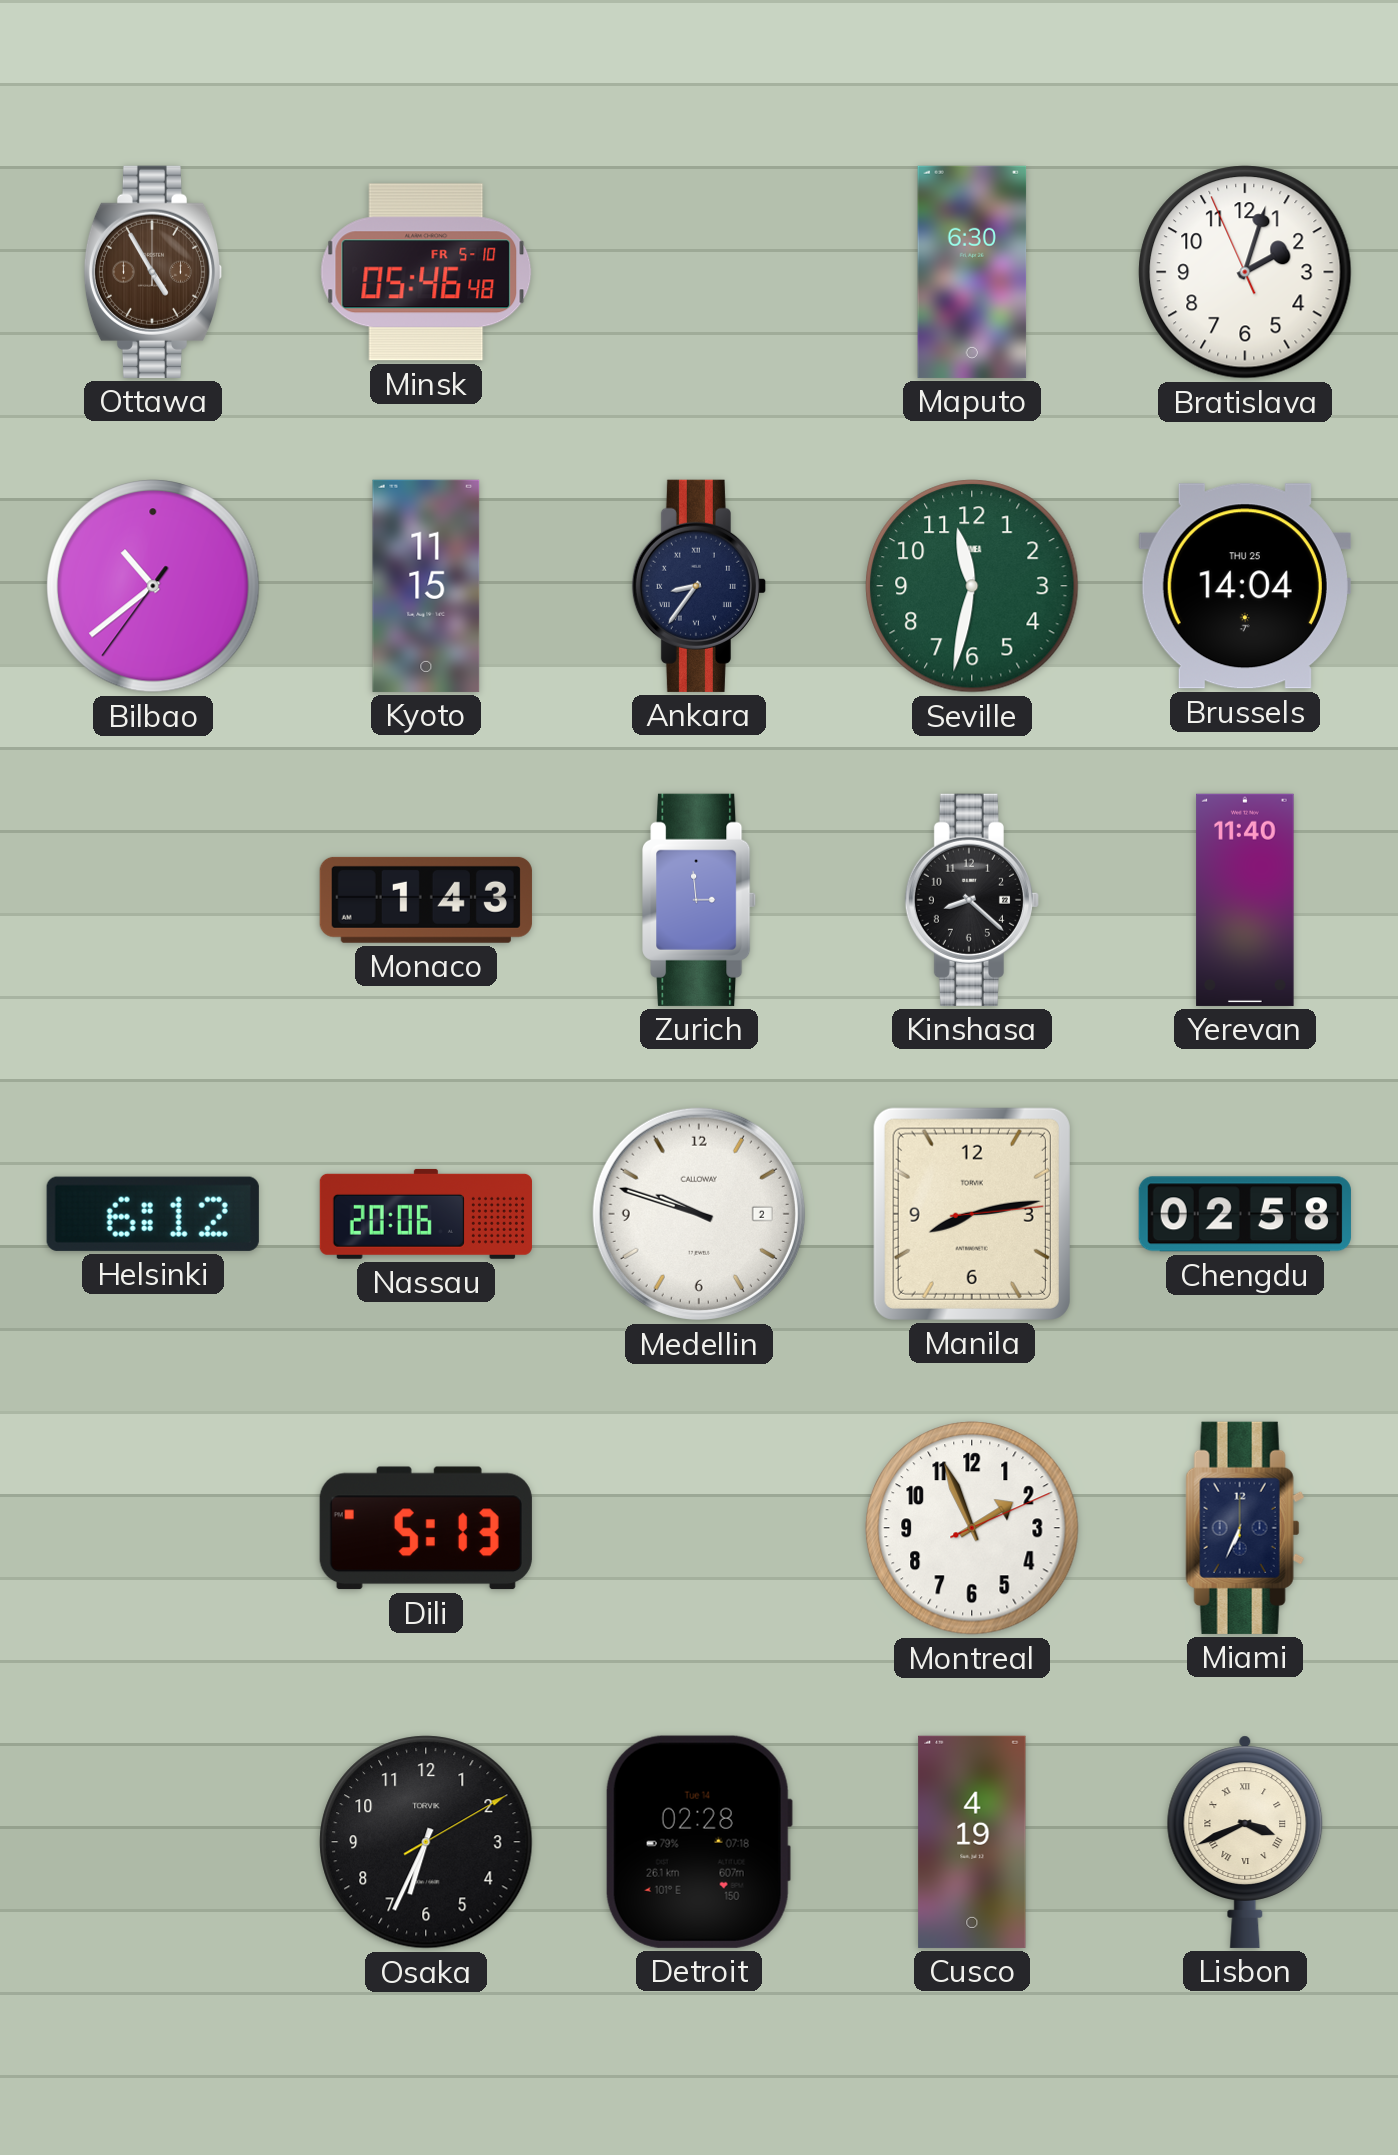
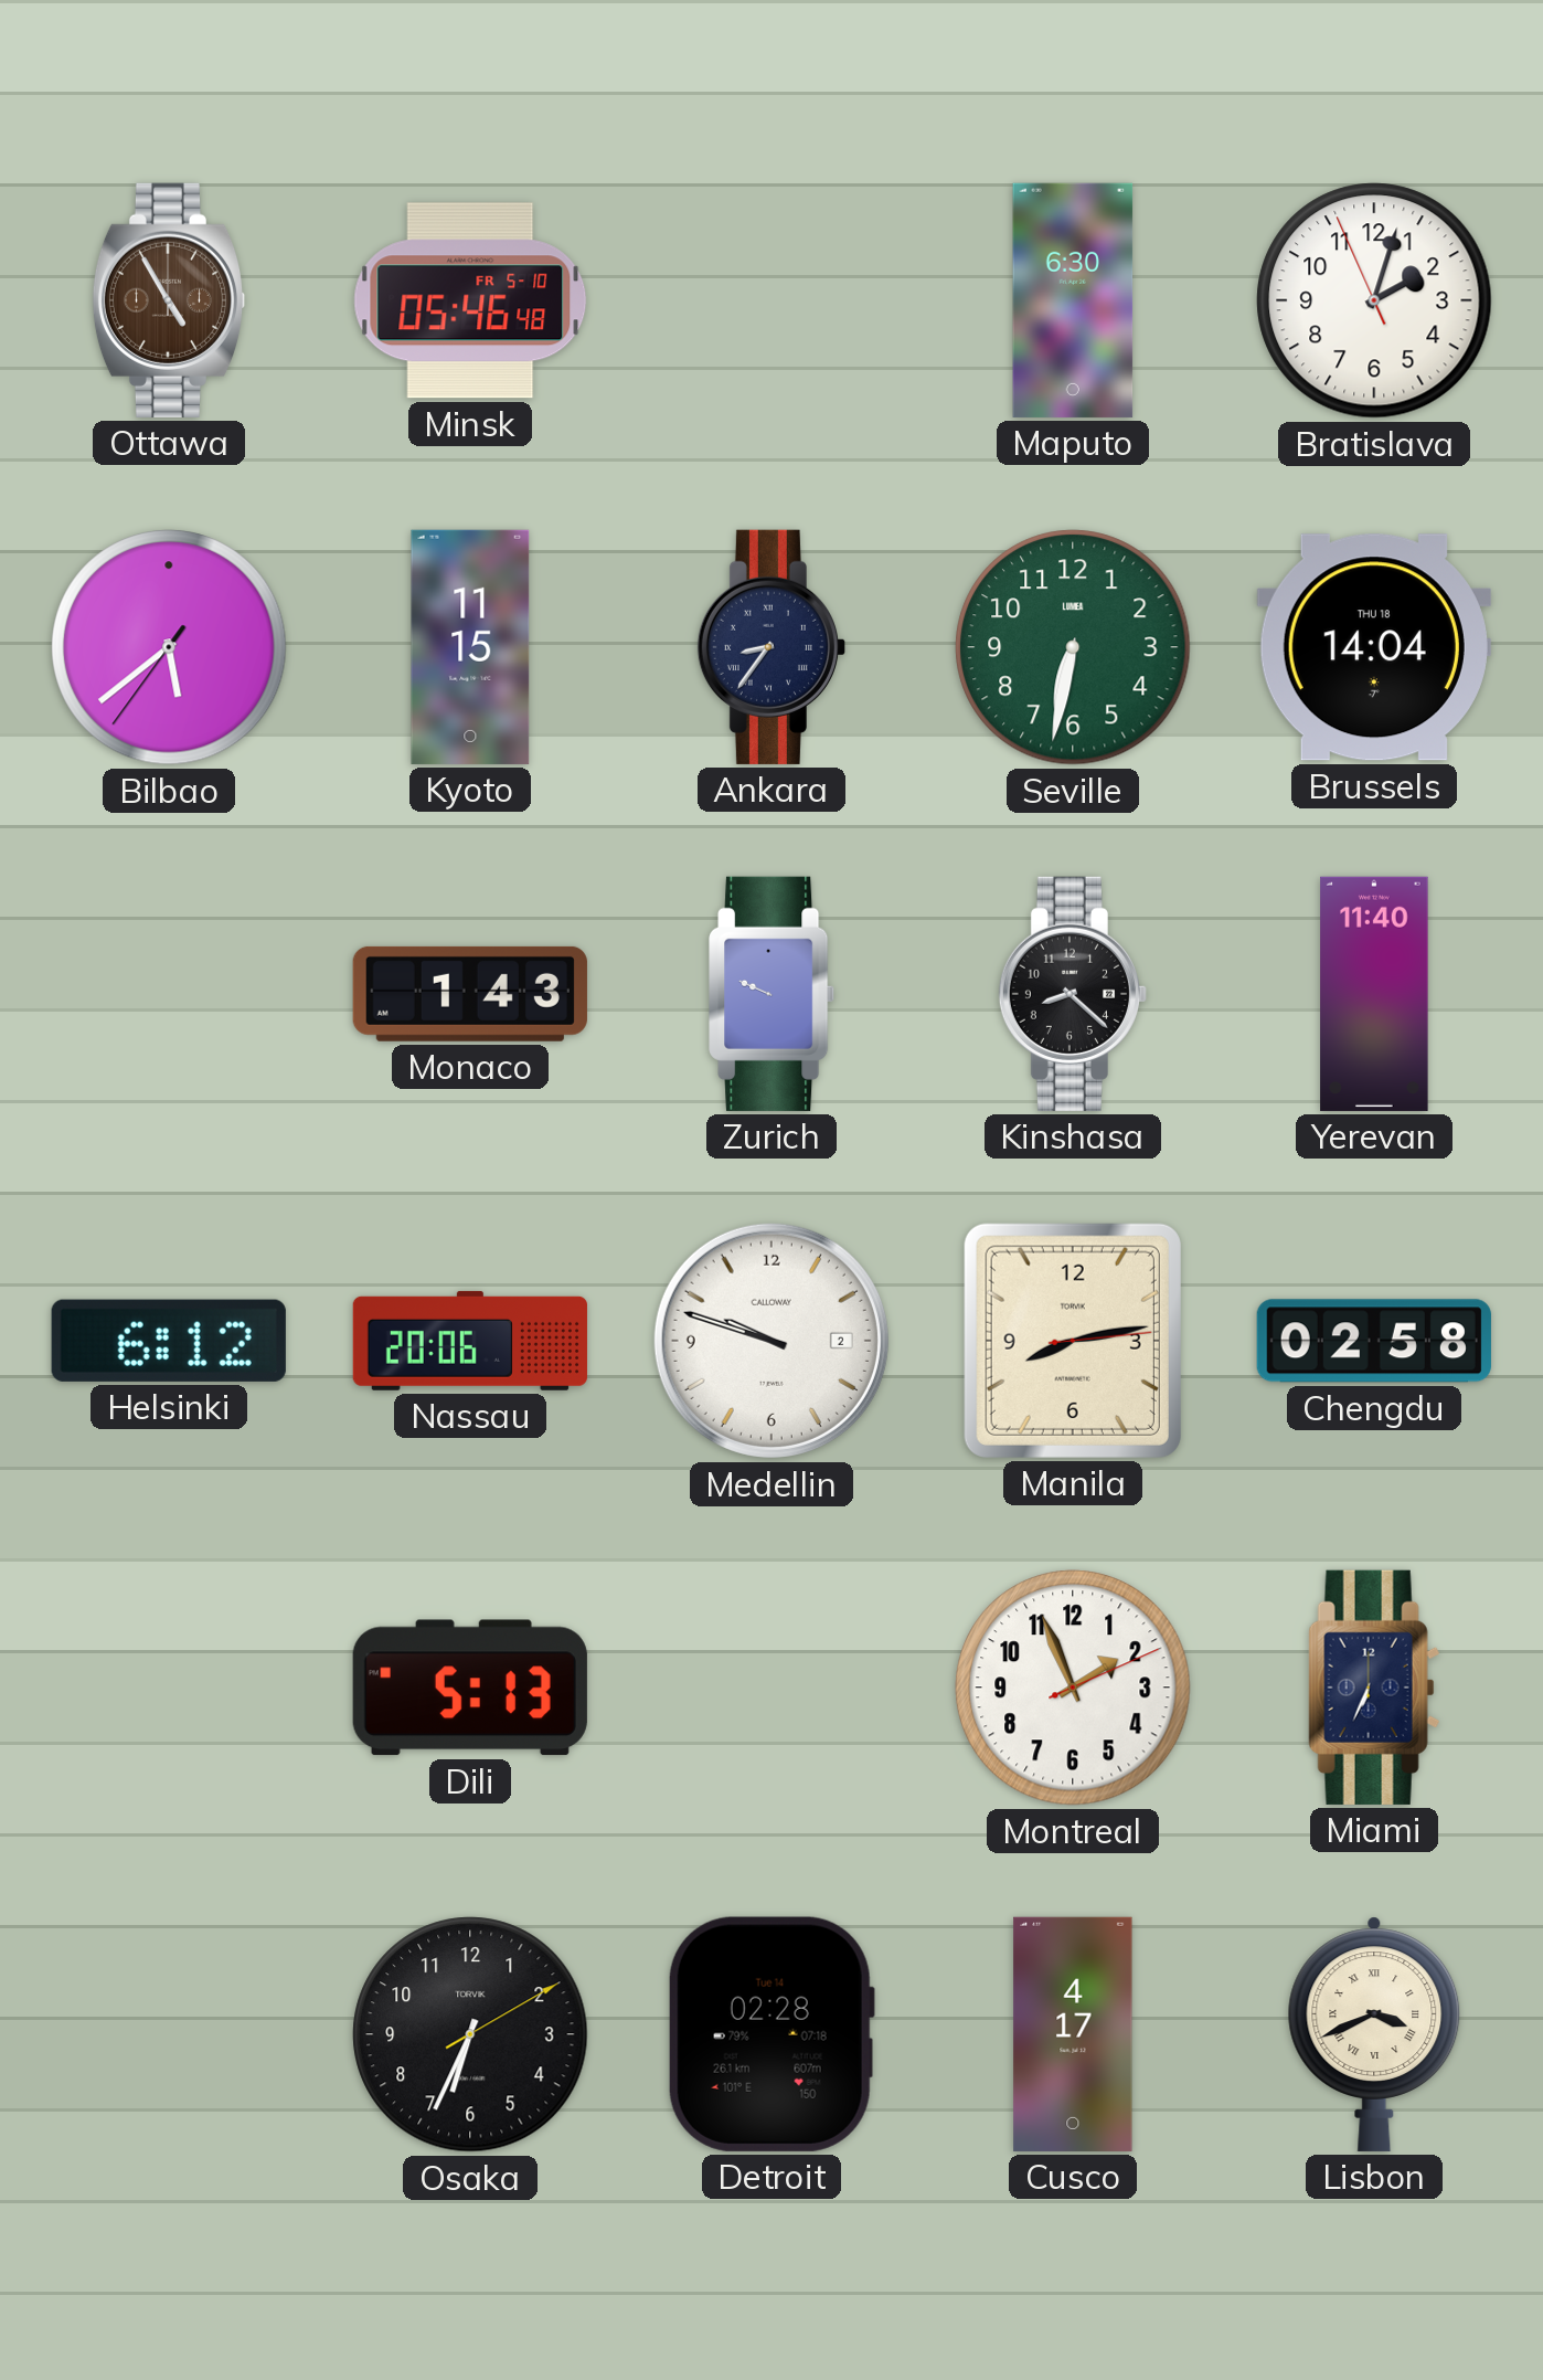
Bilbao: 10:38 -> 5:38
Seville: 11:32 -> 6:32
Brussels date: THU 25 -> THU 18
Zurich: 2:59 -> 9:49
Cusco: 4:19 -> 4:17
